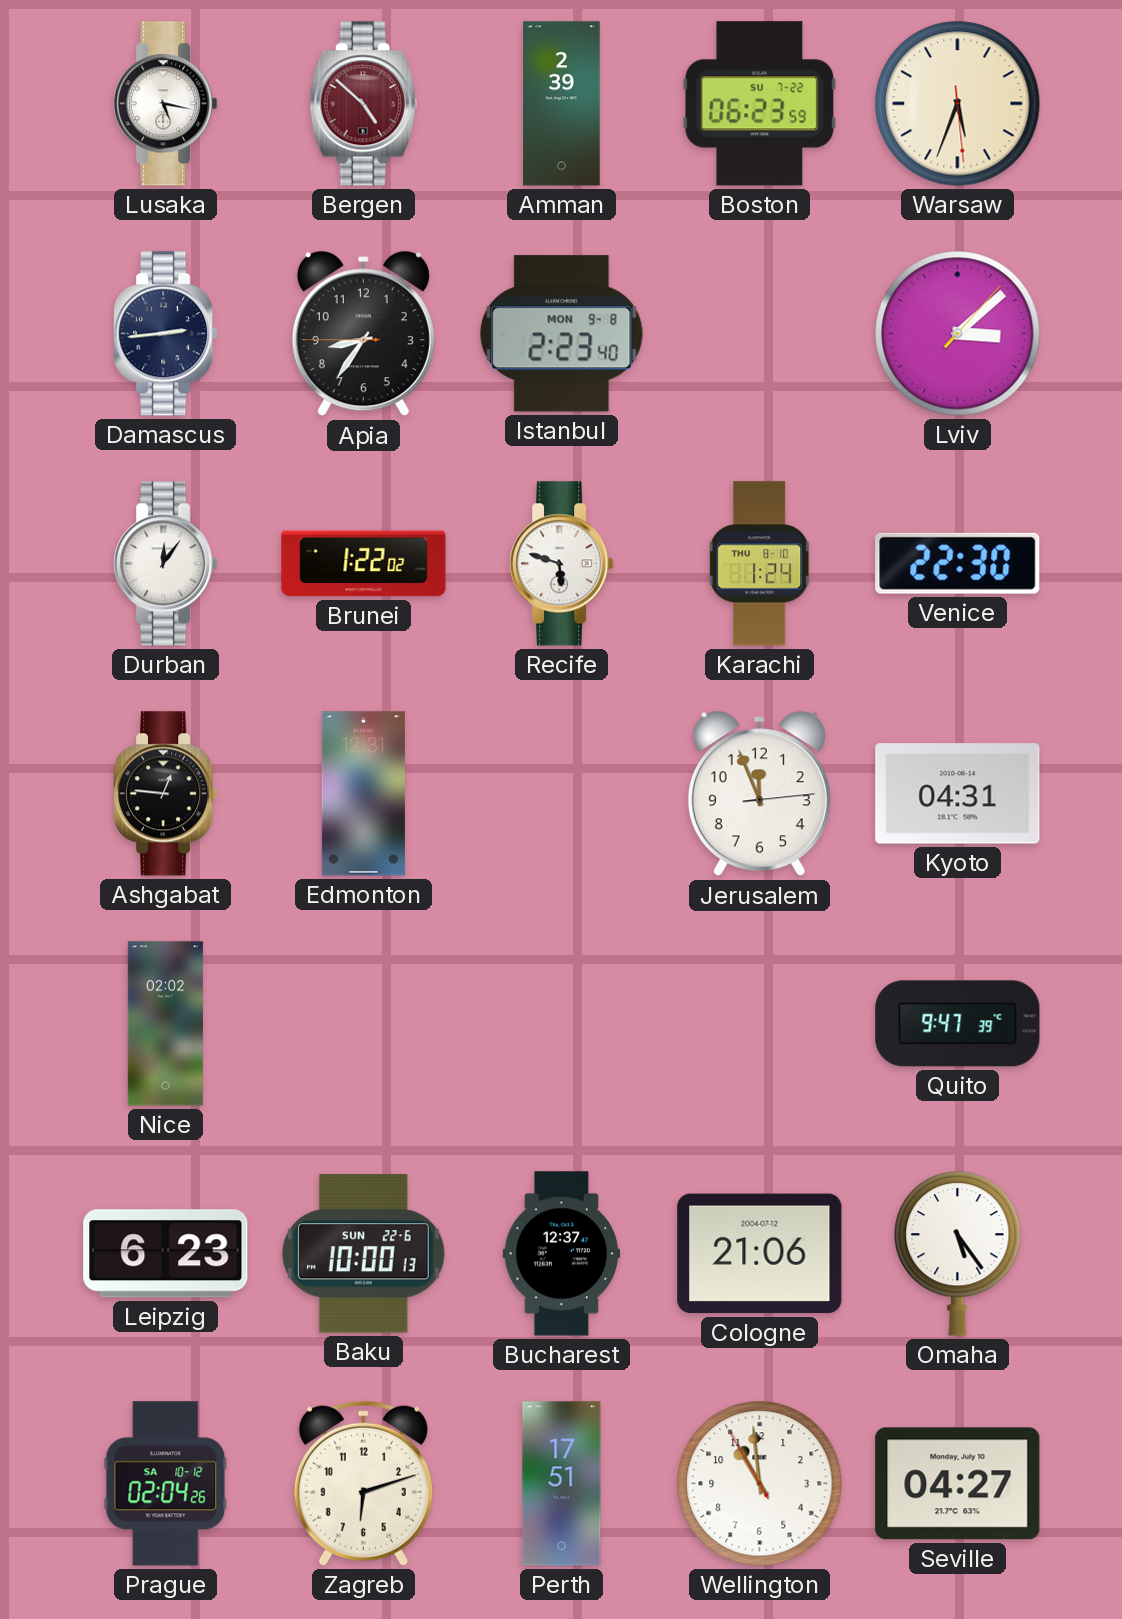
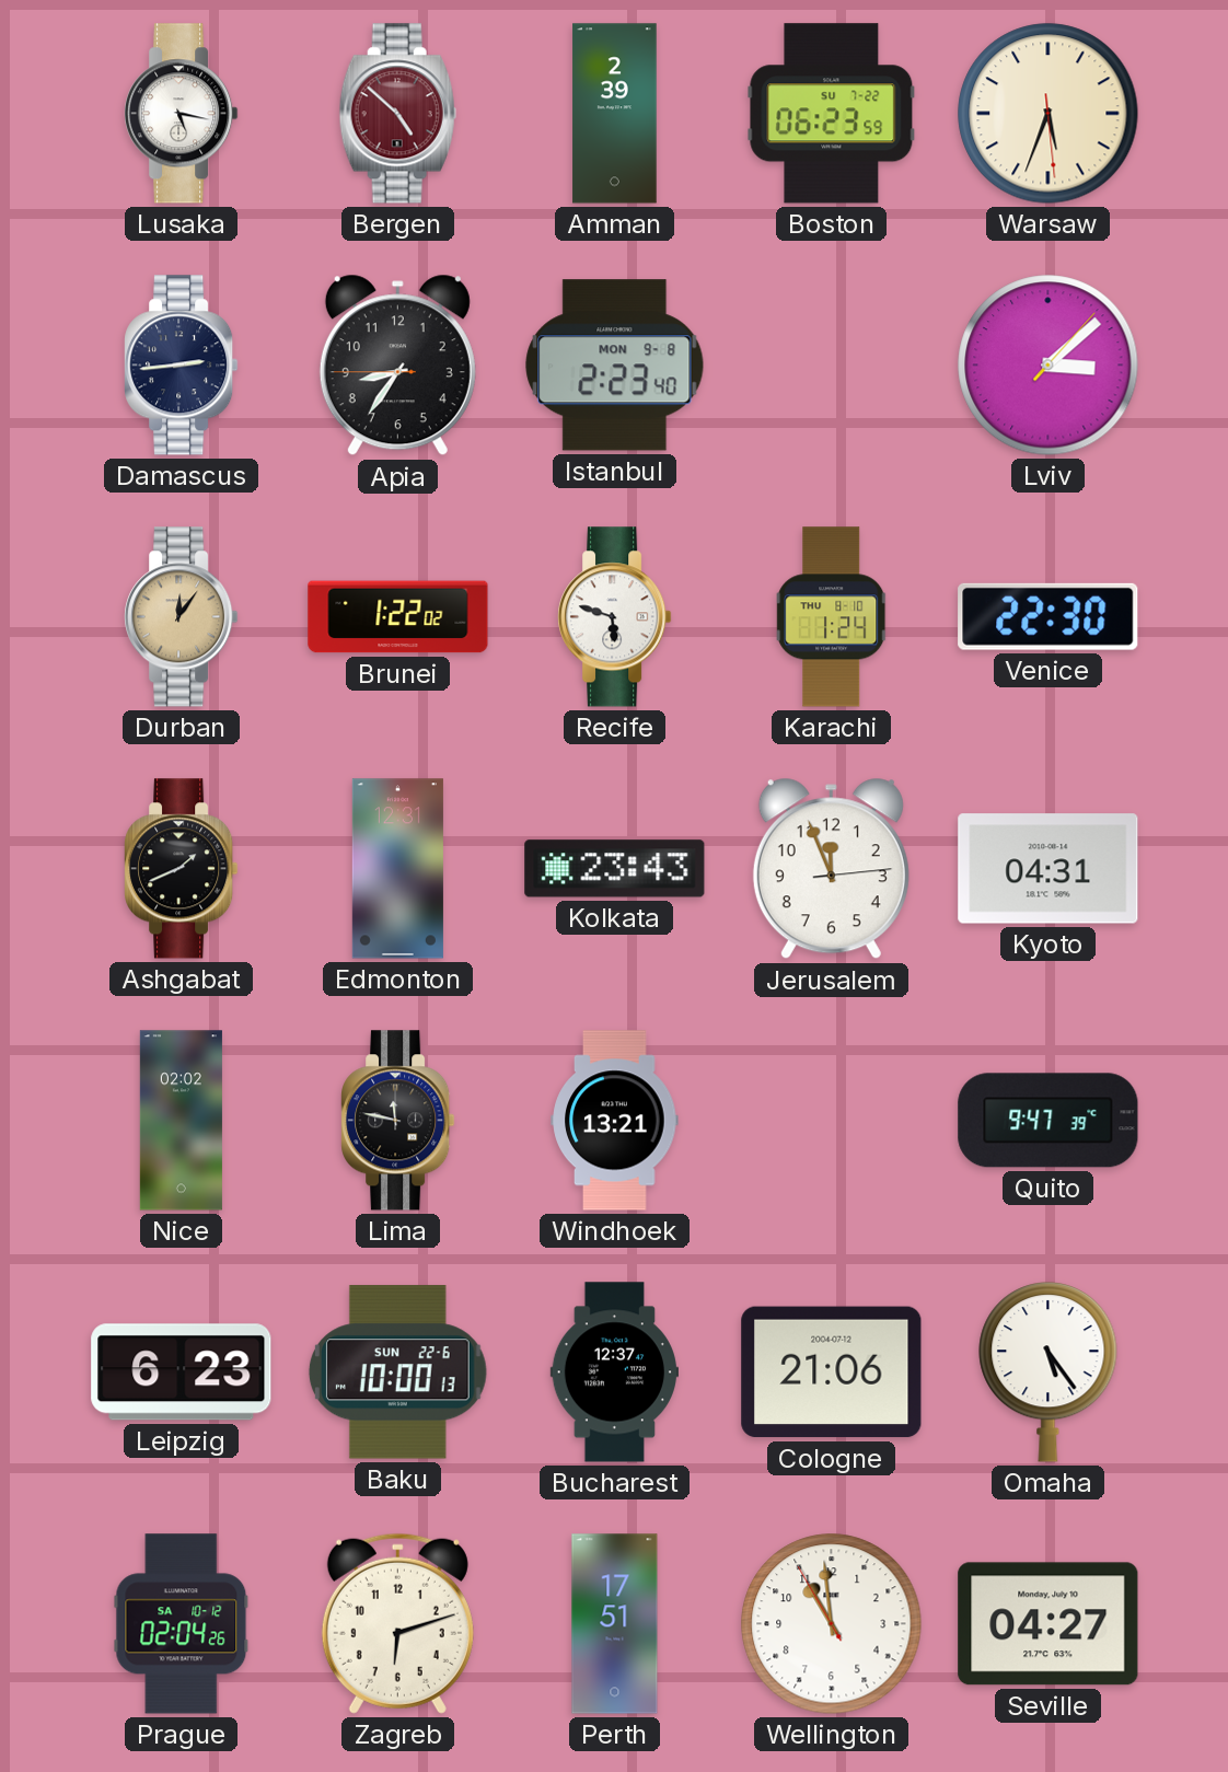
Durban dial: white -> champagne
Ashgabat: 12:46 -> 1:41
Kolkata: none -> 23:43
Lima: none -> 11:47
Windhoek: none -> 13:21
